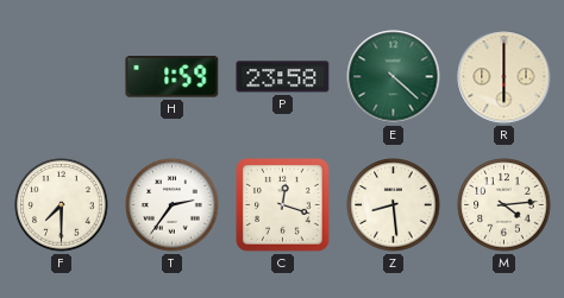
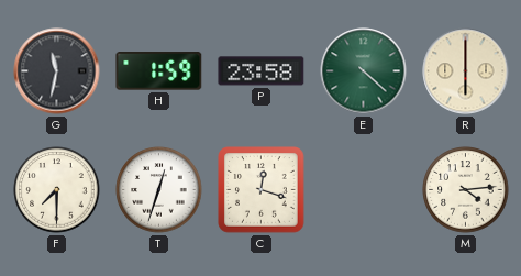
G: none -> 11:32
T: 2:36 -> 12:33
Z: 8:29 -> none
